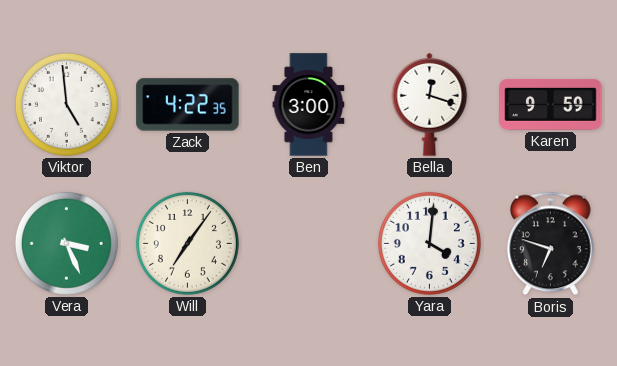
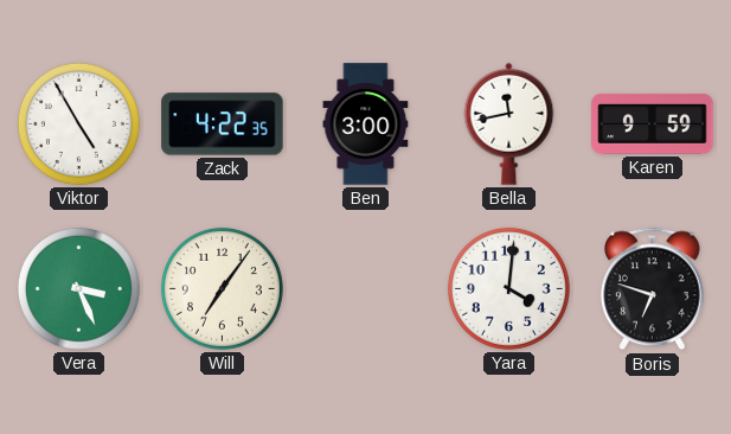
Viktor: 4:59 -> 4:55
Bella: 12:18 -> 11:43
